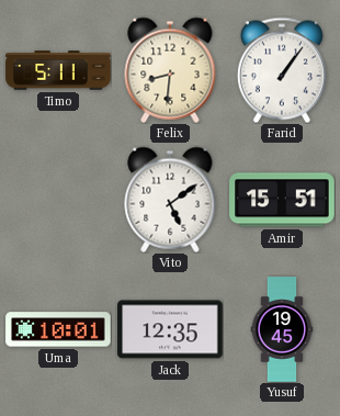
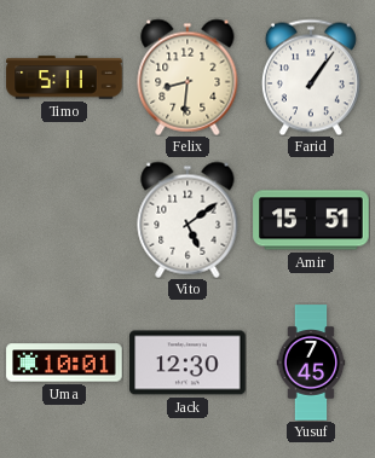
Jack: 12:35 -> 12:30
Yusuf: 19:45 -> 7:45
